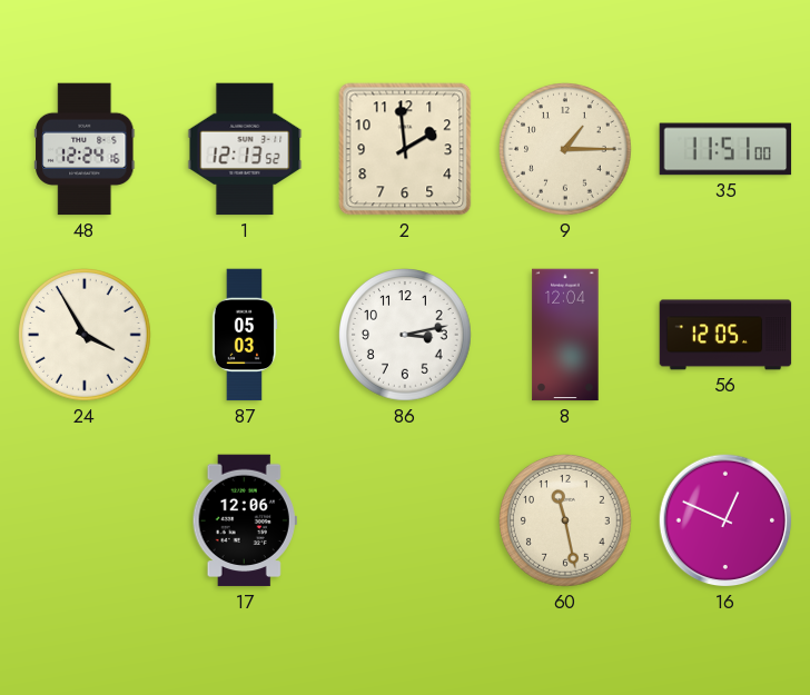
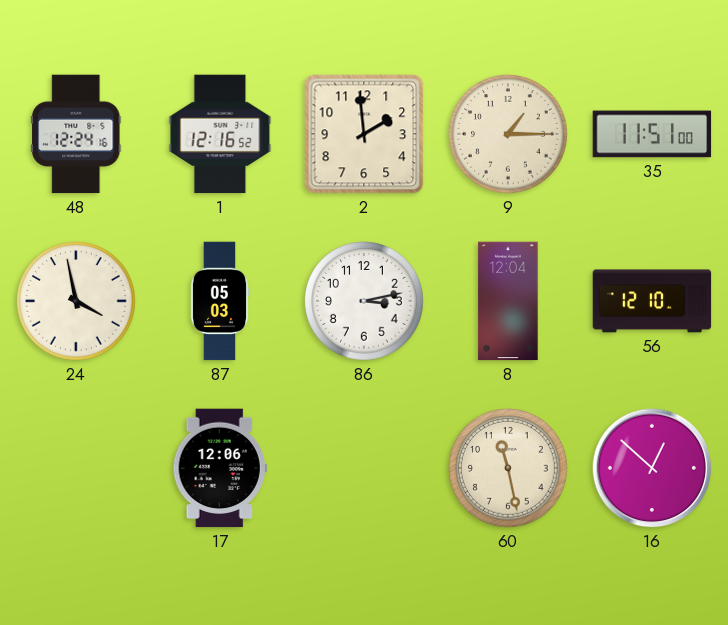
1: 12:13 -> 12:16
24: 3:55 -> 3:58
56: 12:05 -> 12:10
16: 12:49 -> 12:52
